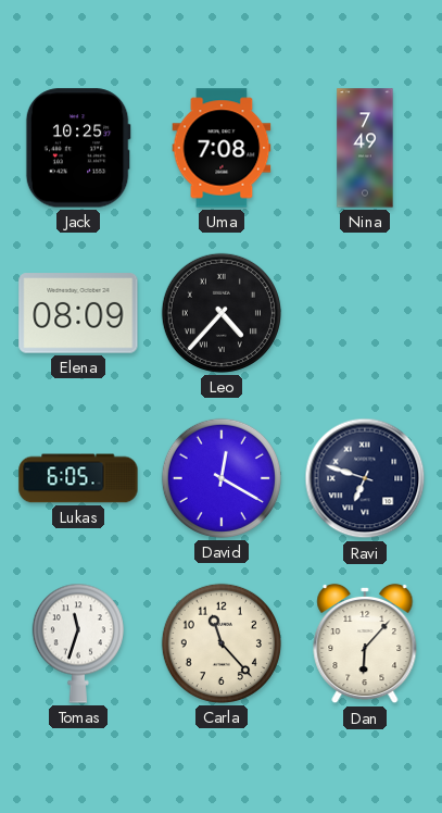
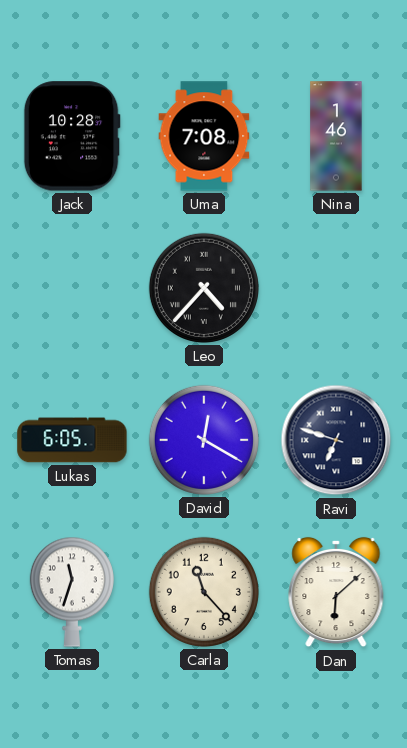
Jack: 10:25 -> 10:28
Nina: 7:49 -> 1:46
Elena: 08:09 -> none
Dan: 6:07 -> 6:08
